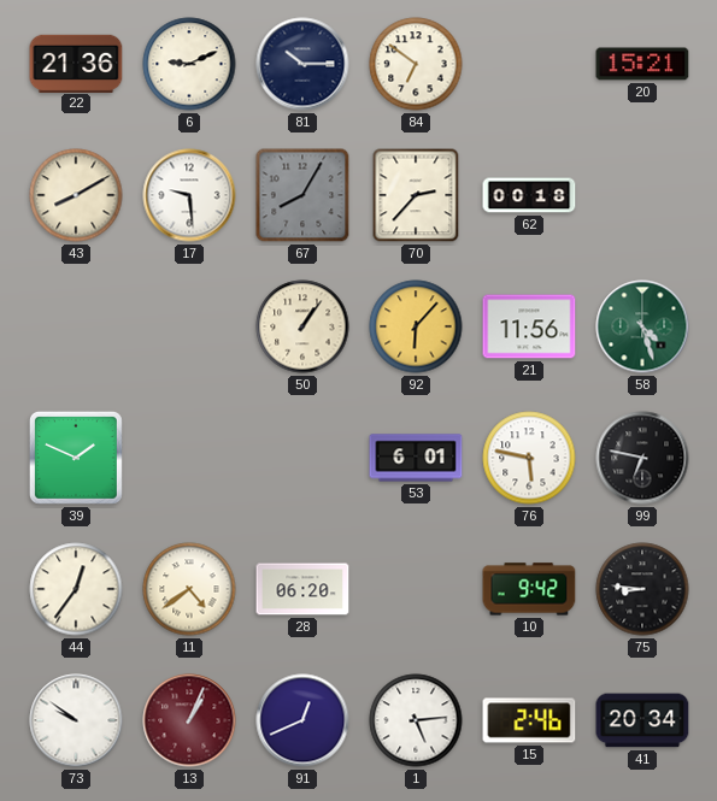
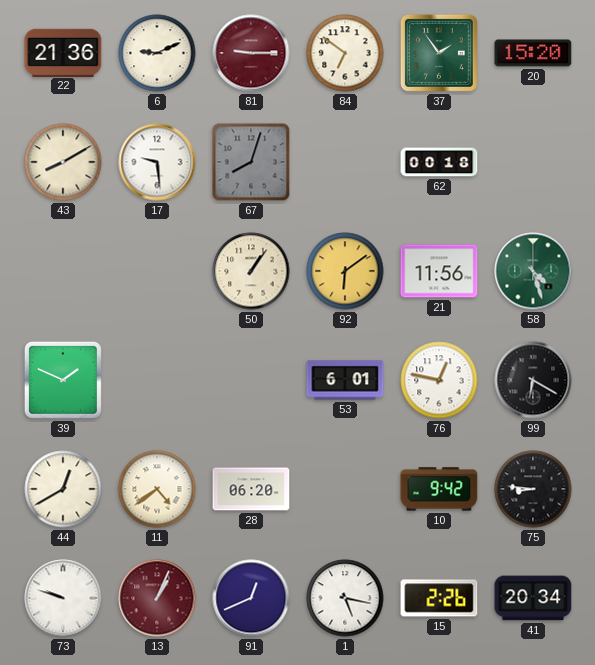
81: 10:15 -> 9:15
81 dial: navy -> burgundy
37: none -> 1:54
20: 15:21 -> 15:20
67: 8:05 -> 8:03
70: 2:37 -> none
92: 6:07 -> 6:09
76: 5:47 -> 12:47
99: 6:47 -> 6:20
44: 12:36 -> 12:40
73: 9:51 -> 9:48
1: 5:14 -> 5:17
15: 2:46 -> 2:26
